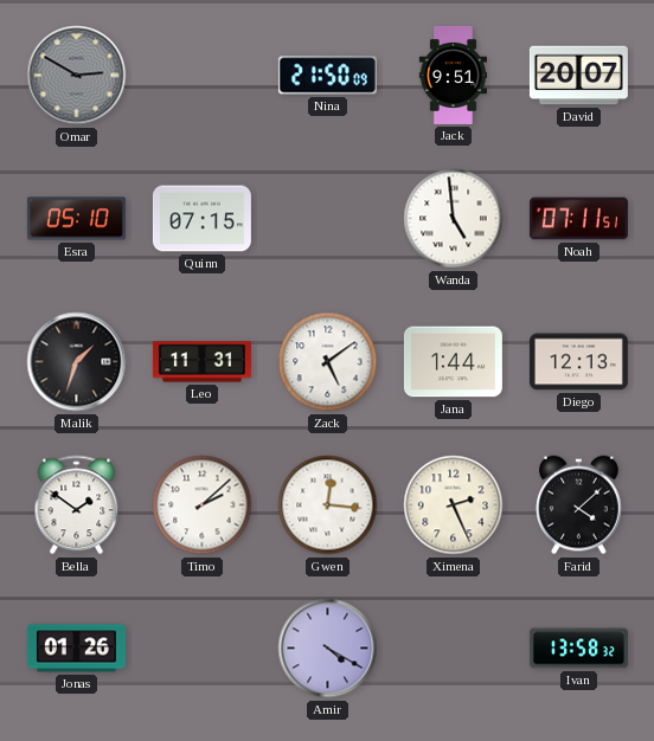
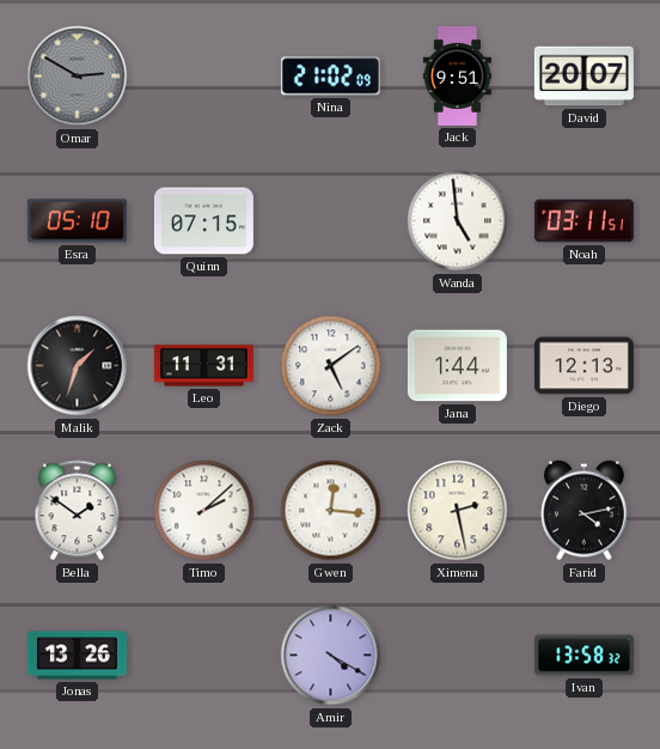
Nina: 21:50 -> 21:02
Noah: 07:11 -> 03:11
Ximena: 2:26 -> 2:28
Farid: 4:08 -> 4:13
Jonas: 01:26 -> 13:26
